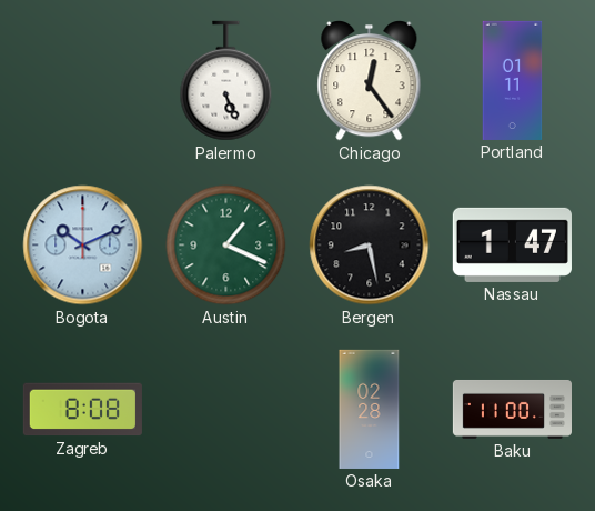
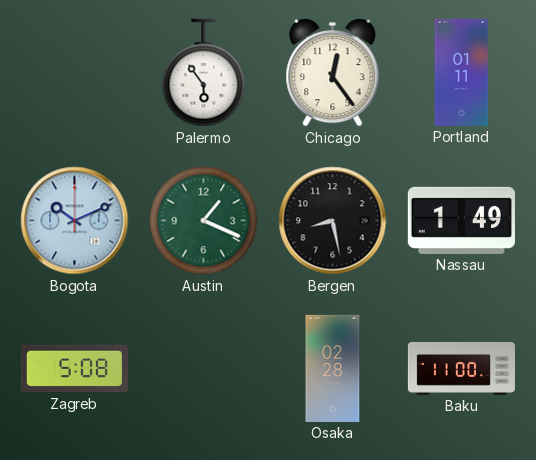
Palermo: 5:26 -> 5:54
Nassau: 1:47 -> 1:49
Zagreb: 8:08 -> 5:08
